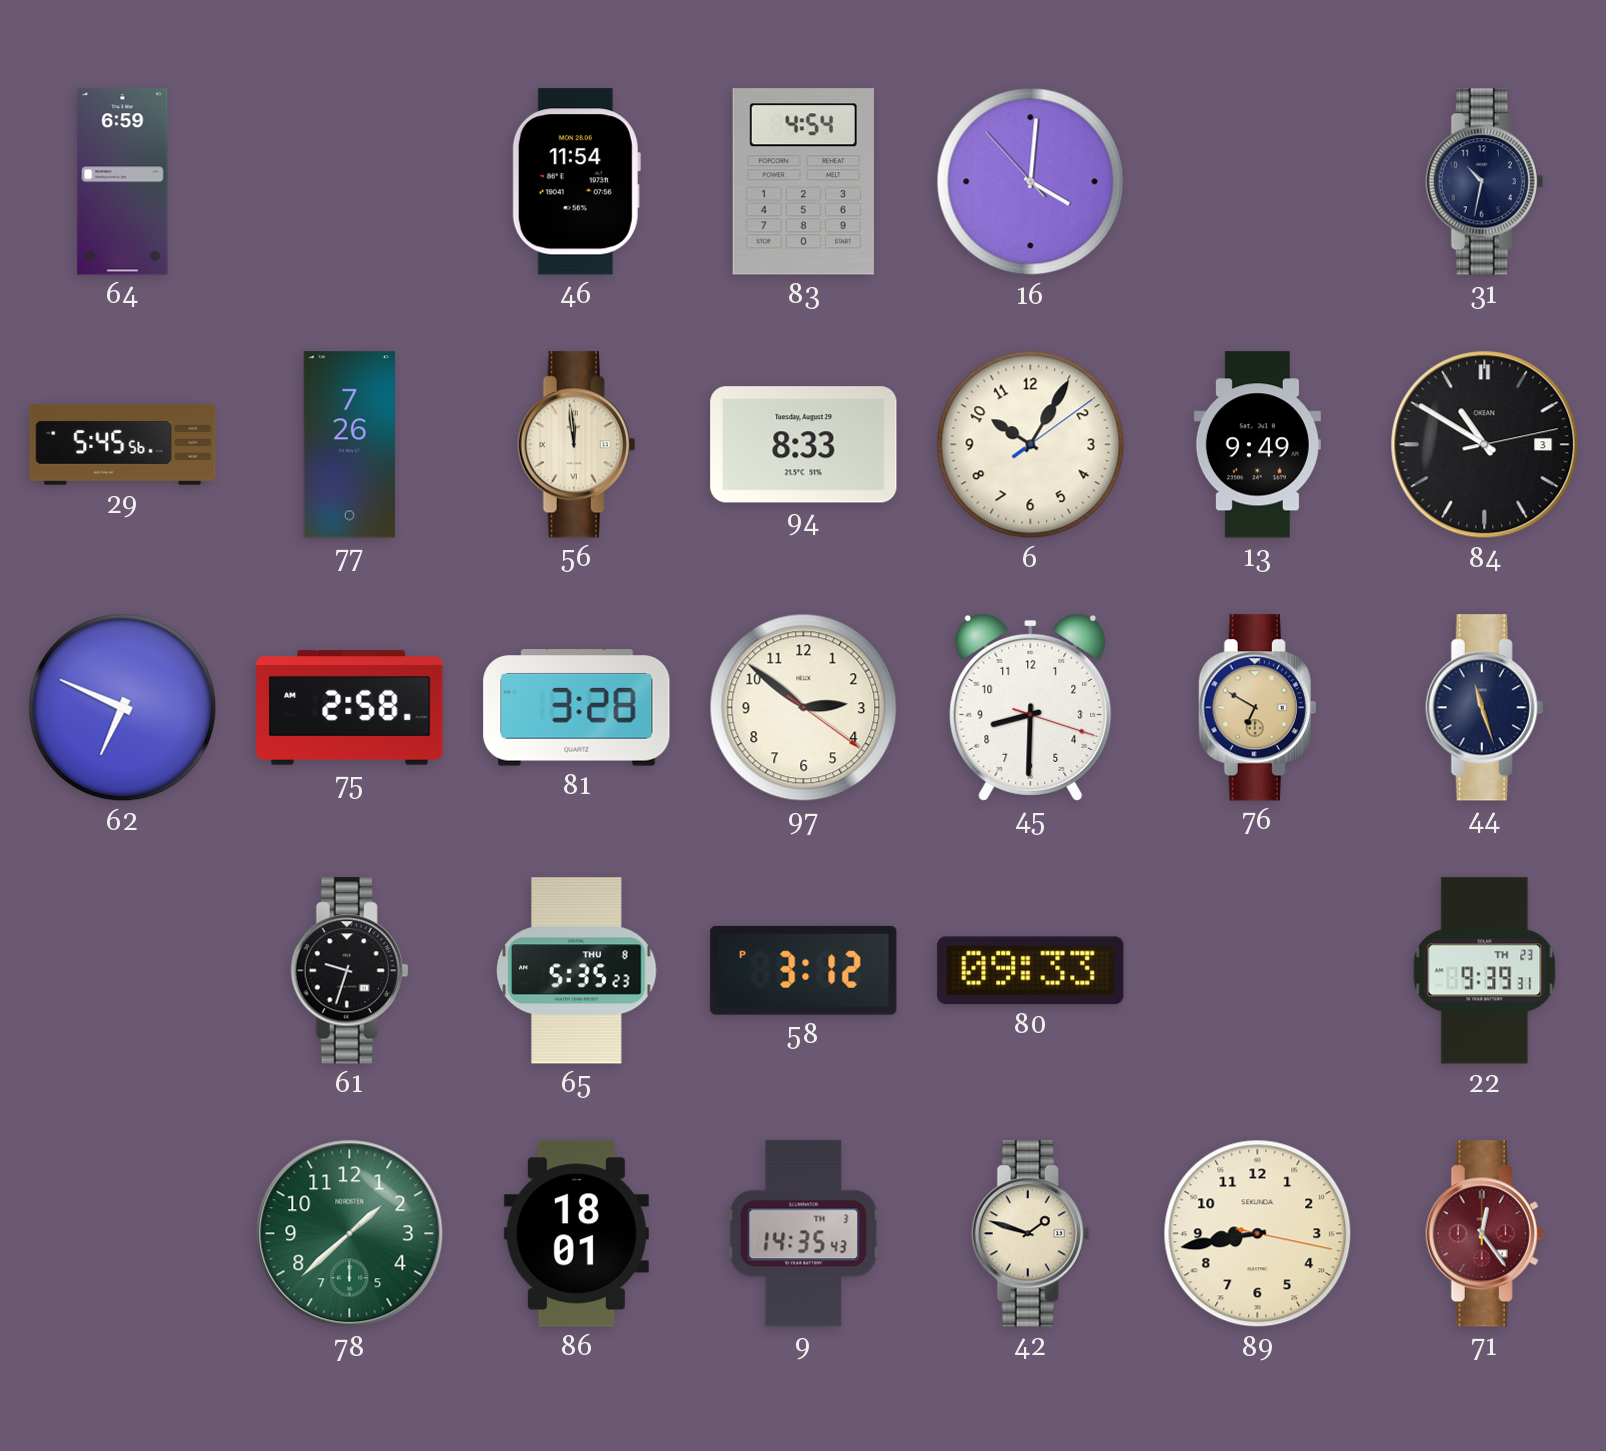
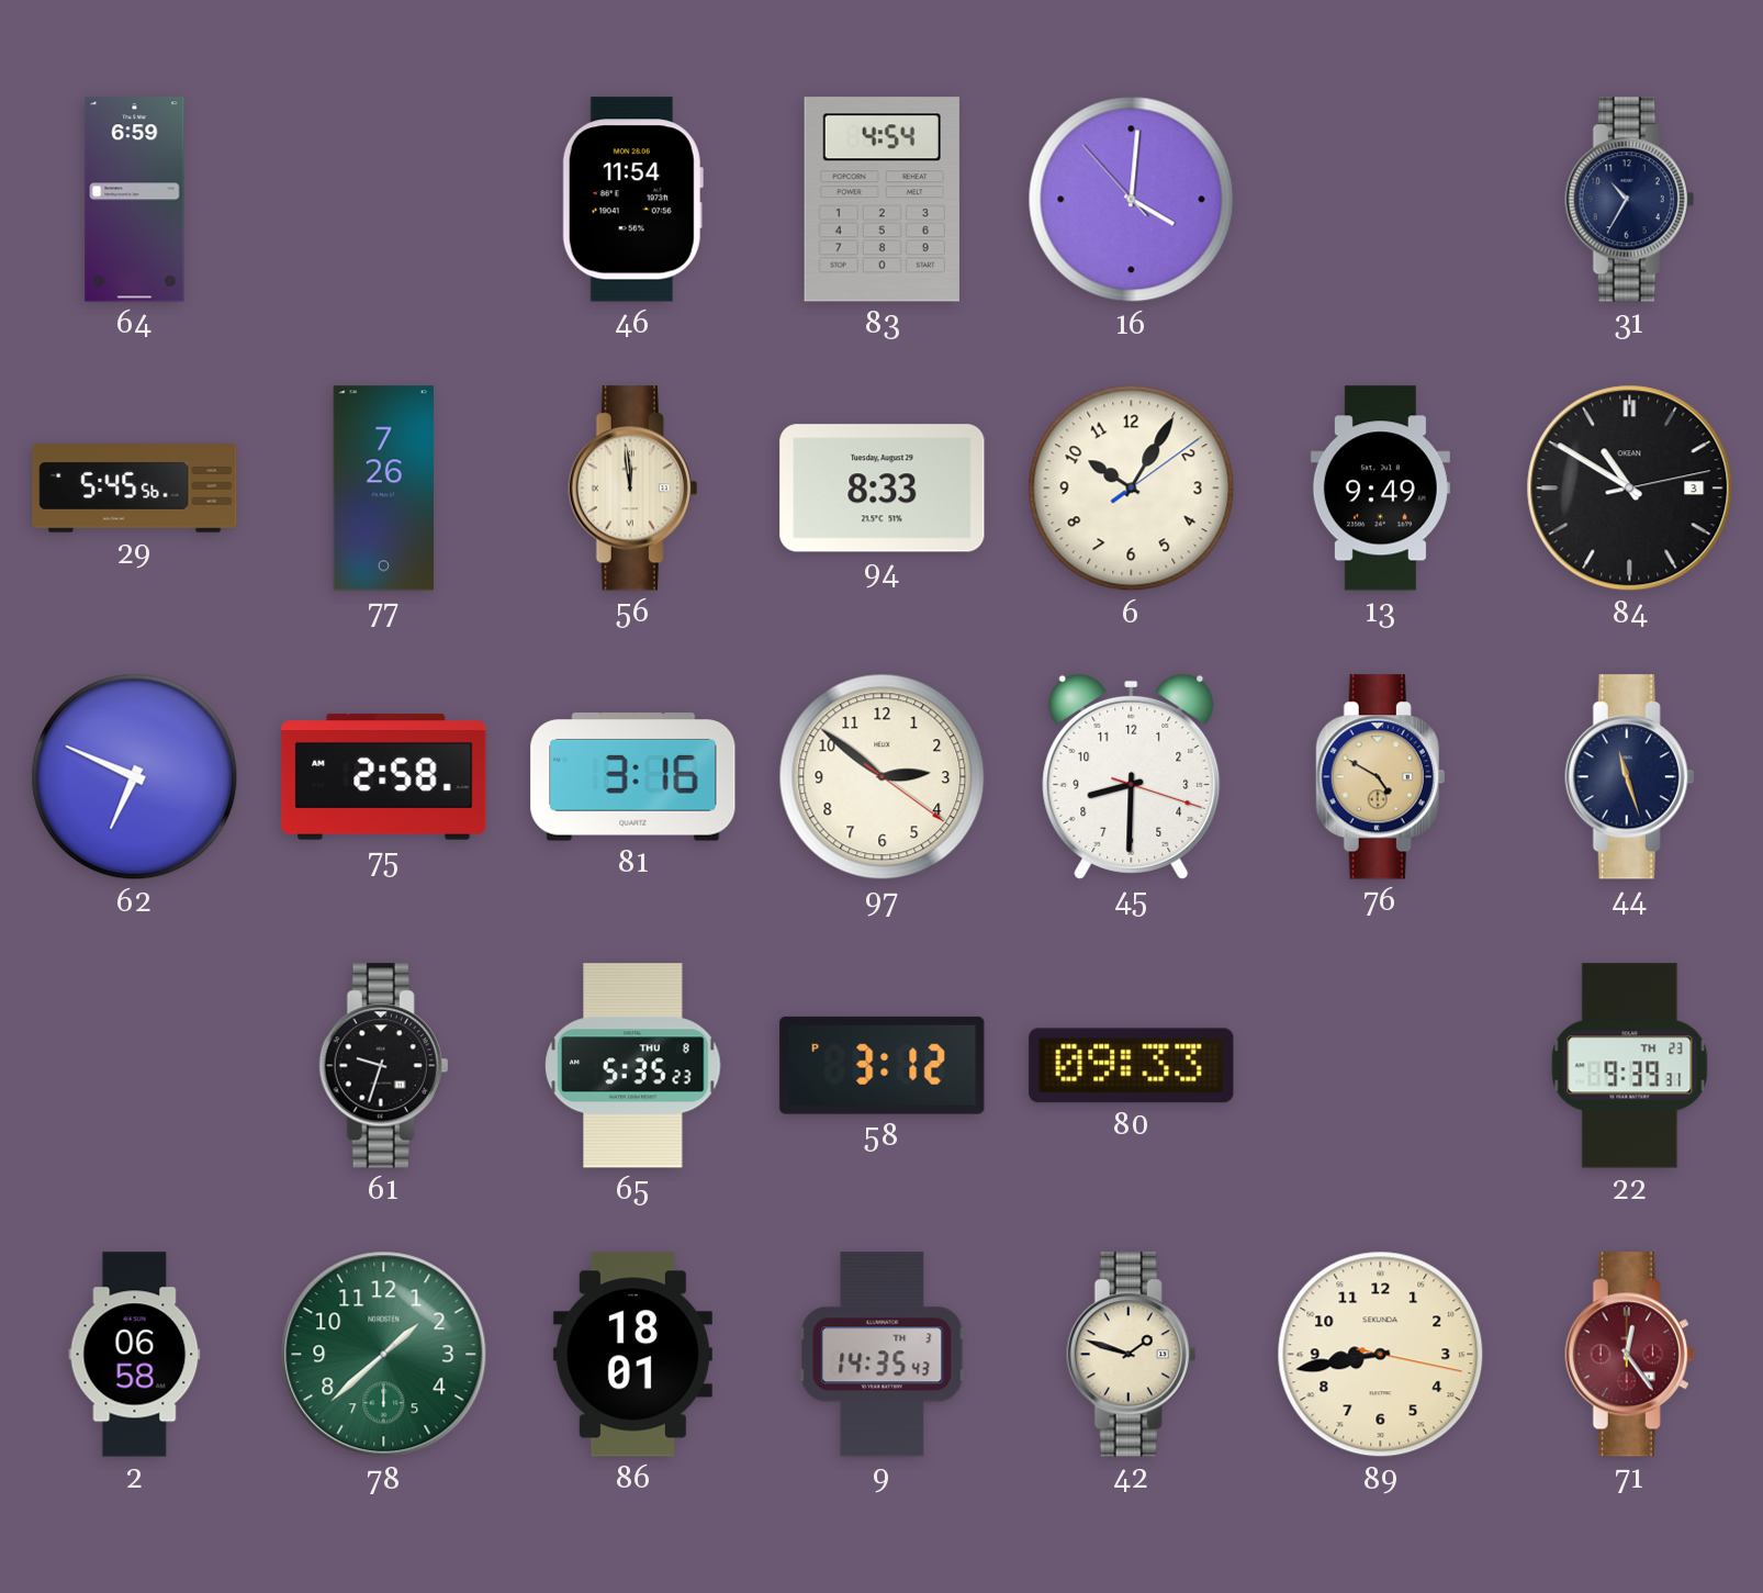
31: 10:32 -> 10:35
81: 3:28 -> 3:16
76: 6:50 -> 4:50
2: none -> 06:58
